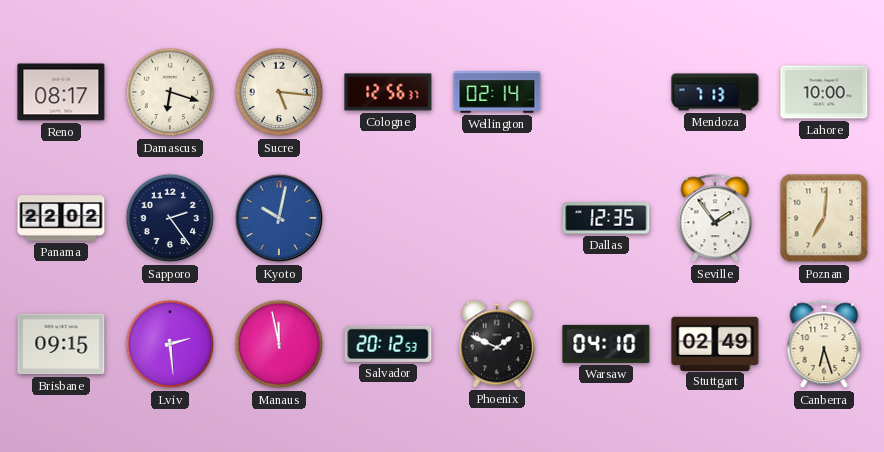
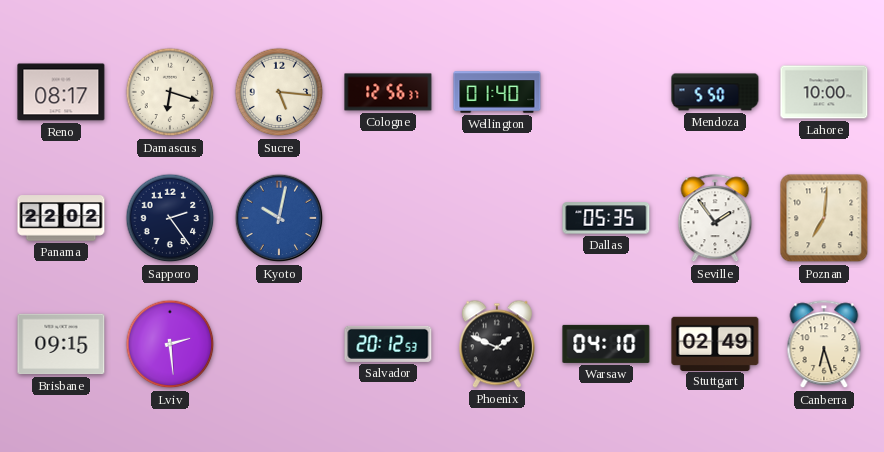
Wellington: 02:14 -> 01:40
Mendoza: 7:13 -> 5:50
Dallas: 12:35 -> 05:35
Manaus: 11:58 -> none
